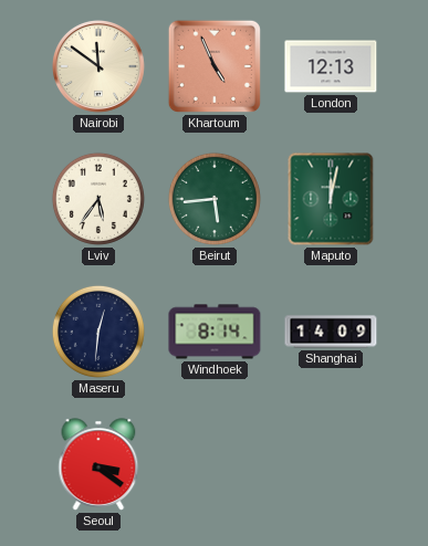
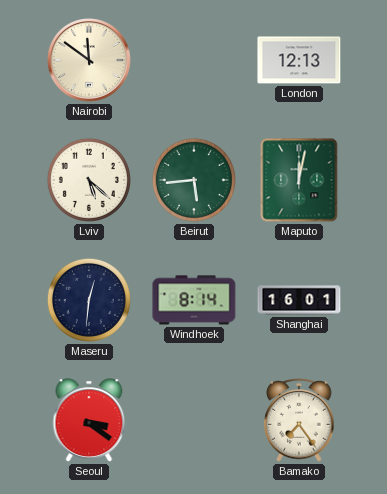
Khartoum: 4:56 -> none
Lviv: 5:36 -> 5:22
Shanghai: 14:09 -> 16:01
Bamako: none -> 7:24
